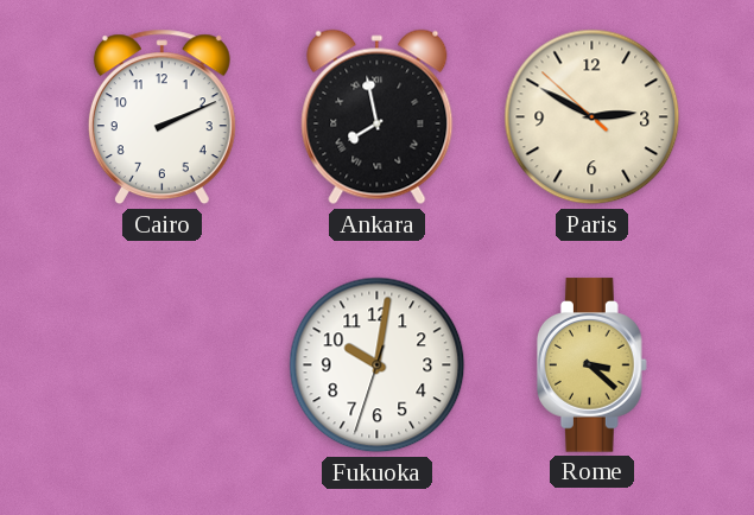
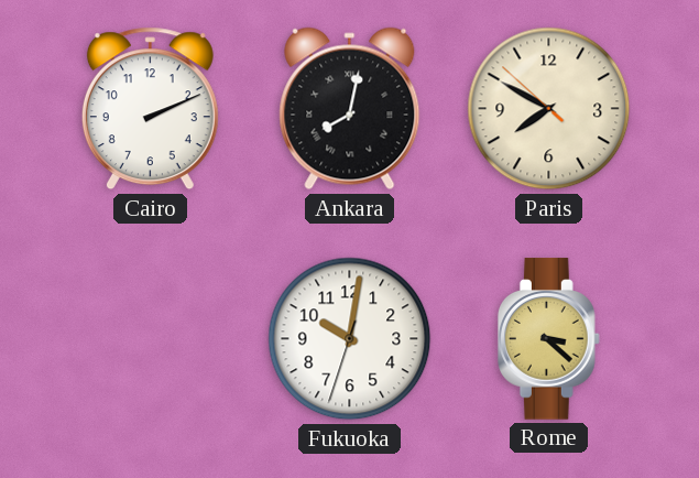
Ankara: 7:58 -> 8:02
Paris: 2:49 -> 7:49
